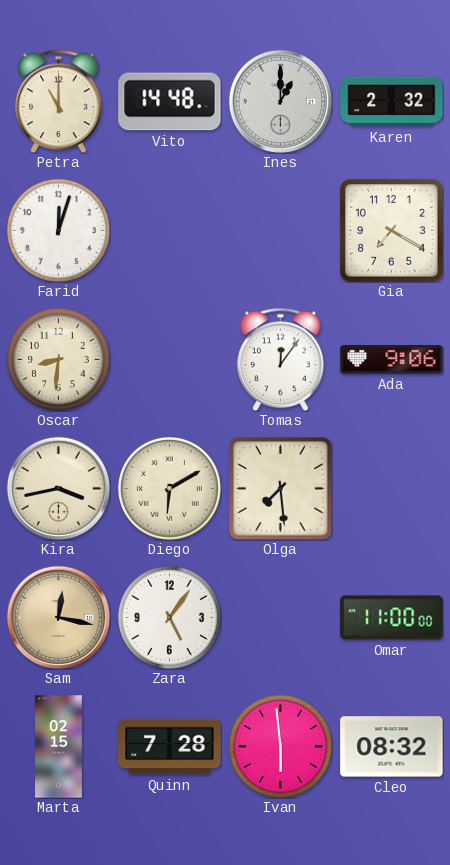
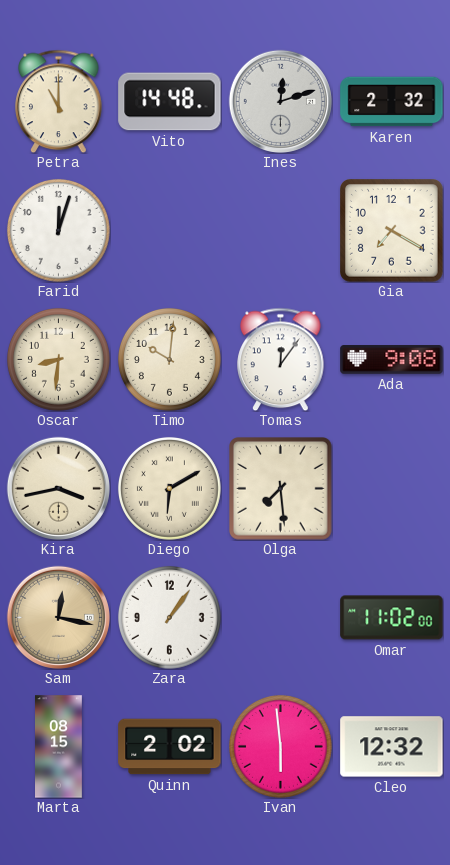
Ines: 1:00 -> 12:12
Timo: none -> 10:01
Ada: 9:06 -> 9:08
Zara: 5:06 -> 1:06
Omar: 11:00 -> 11:02
Marta: 02:15 -> 08:15
Quinn: 7:28 -> 2:02
Cleo: 08:32 -> 12:32
